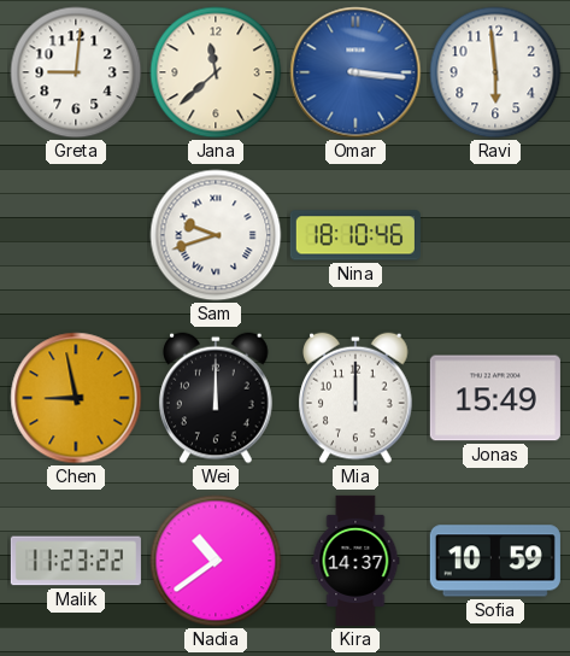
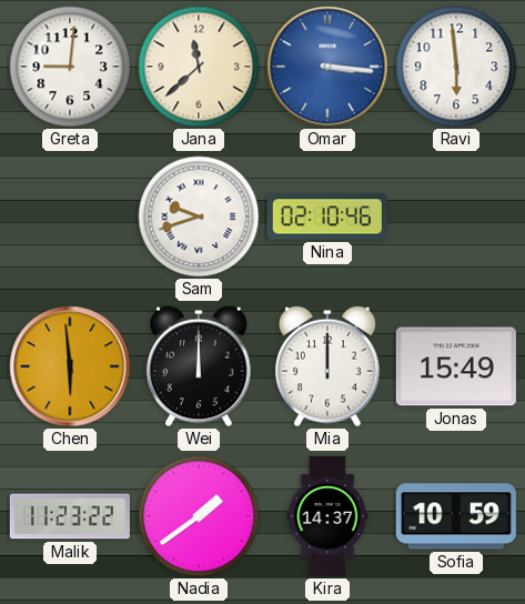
Nina: 18:10 -> 02:10
Chen: 8:58 -> 5:59
Nadia: 10:39 -> 1:39
